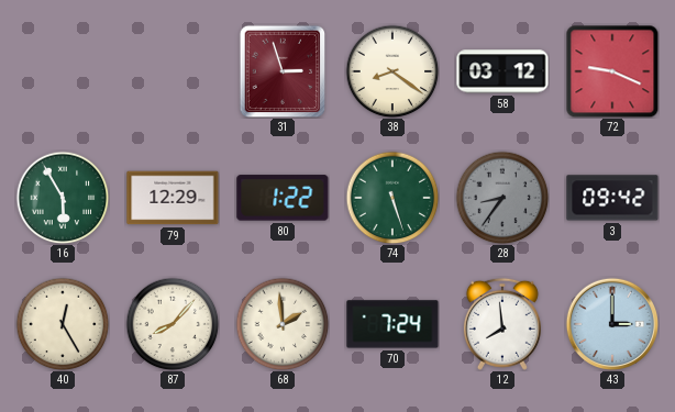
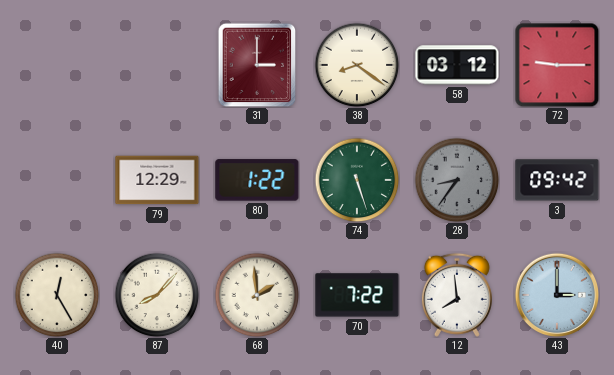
31: 2:57 -> 3:00
72: 9:19 -> 9:15
16: 5:55 -> none
70: 7:24 -> 7:22
